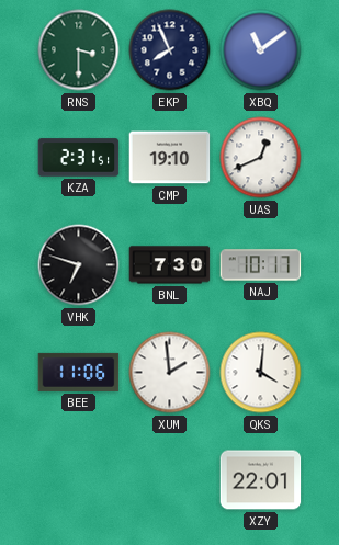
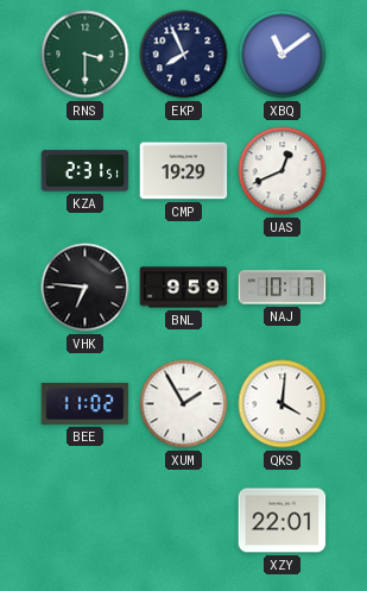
CMP: 19:10 -> 19:29
VHK: 6:48 -> 6:46
BNL: 7:30 -> 9:59
BEE: 11:06 -> 11:02
XUM: 1:59 -> 1:55
